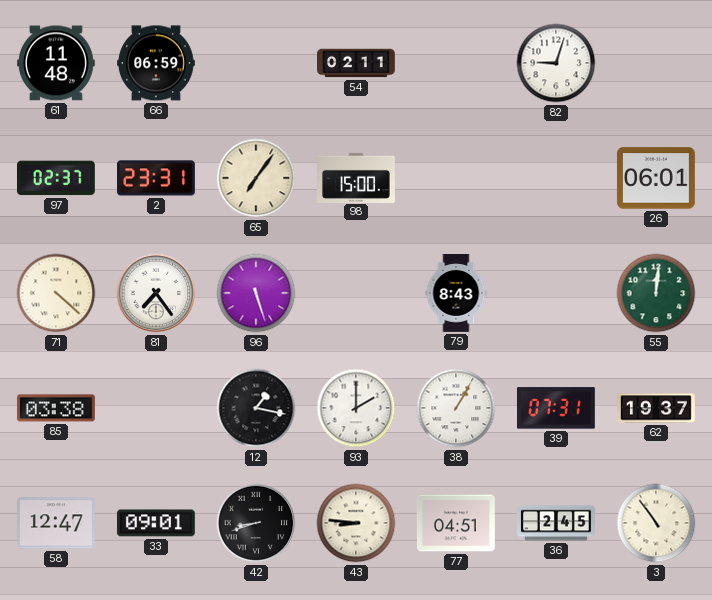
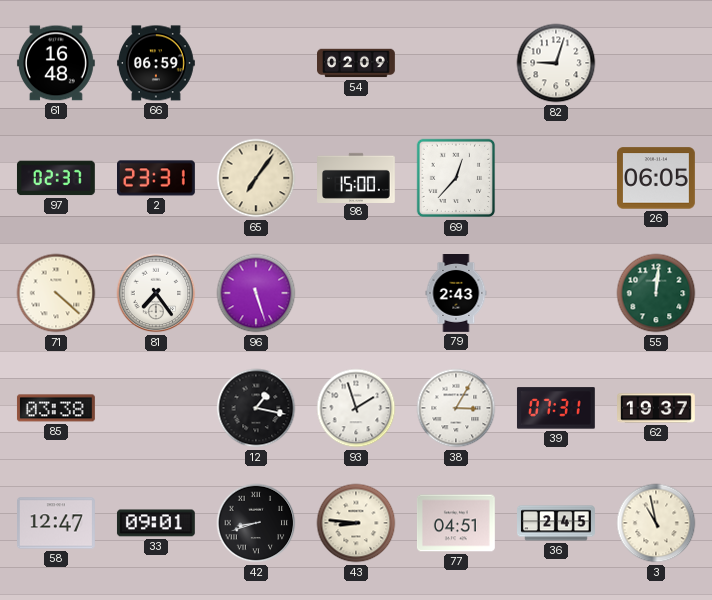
61: 11:48 -> 16:48
54: 02:11 -> 02:09
69: none -> 12:37
26: 06:01 -> 06:05
79: 8:43 -> 2:43
93: 2:00 -> 1:57
38: 1:05 -> 3:05
3: 10:54 -> 10:58
